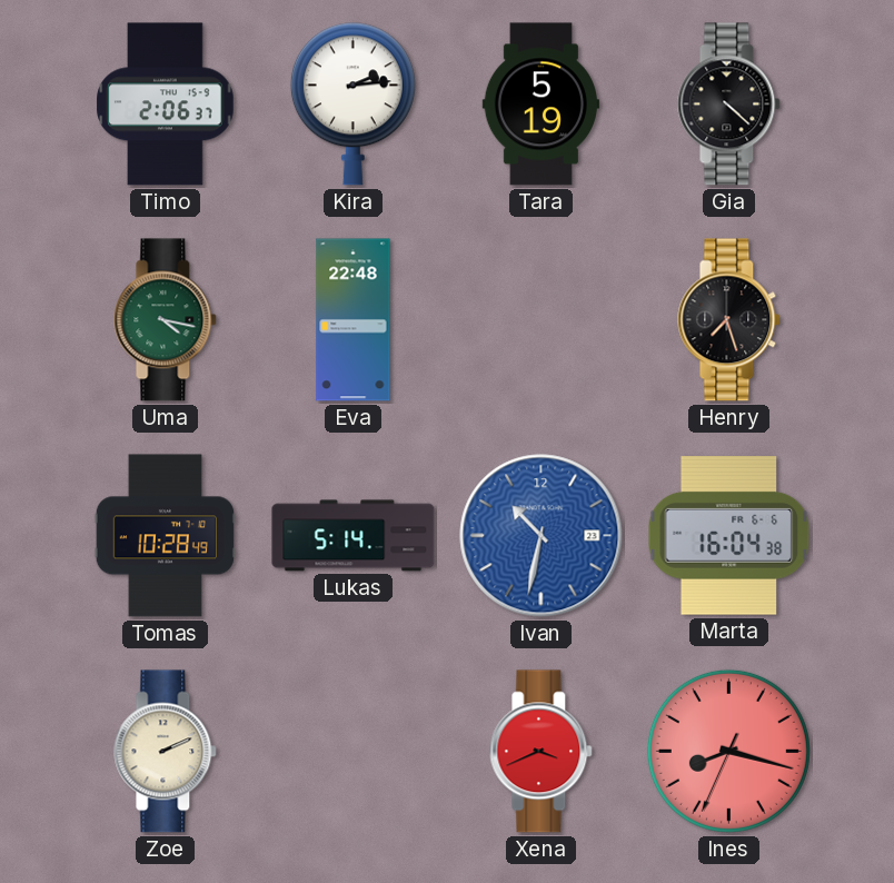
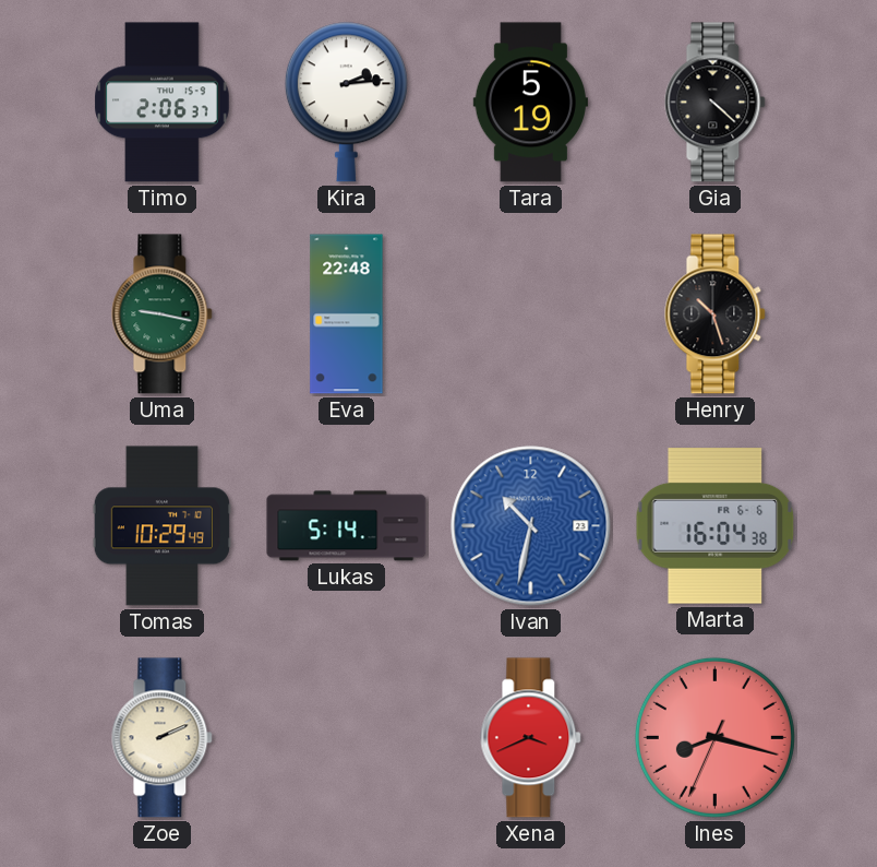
Uma: 4:17 -> 9:17
Henry: 7:27 -> 10:27
Tomas: 10:28 -> 10:29
